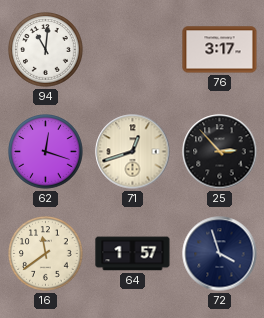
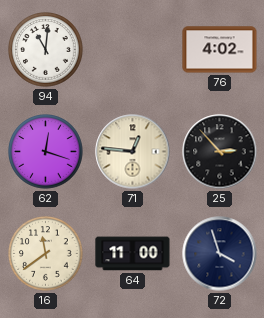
76: 3:17 -> 4:02
71: 12:42 -> 12:46
64: 1:57 -> 11:00
